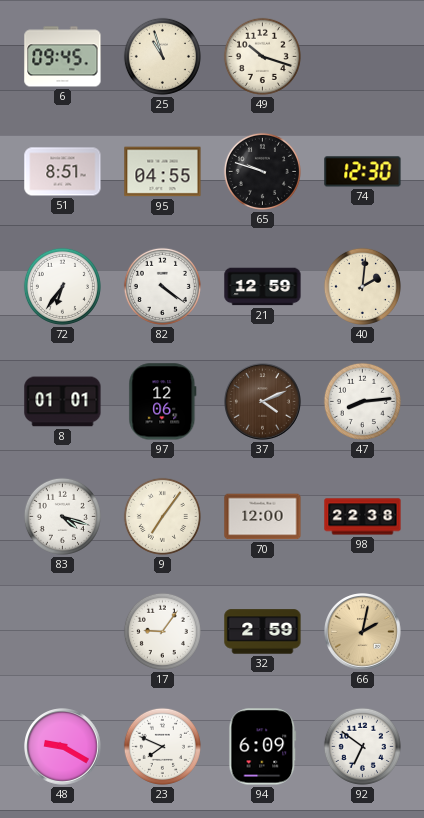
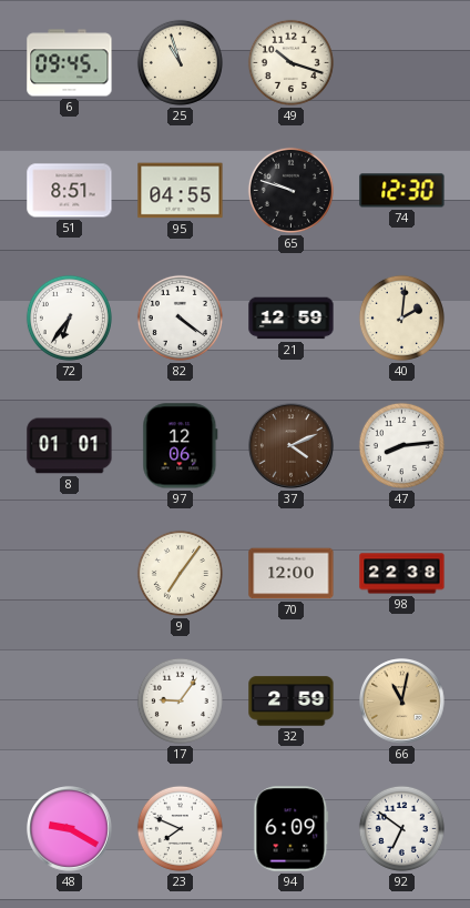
83: 4:18 -> none
66: 2:02 -> 11:02
